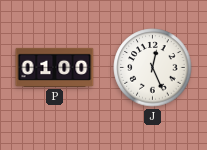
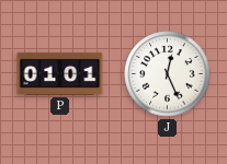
P: 01:00 -> 01:01
